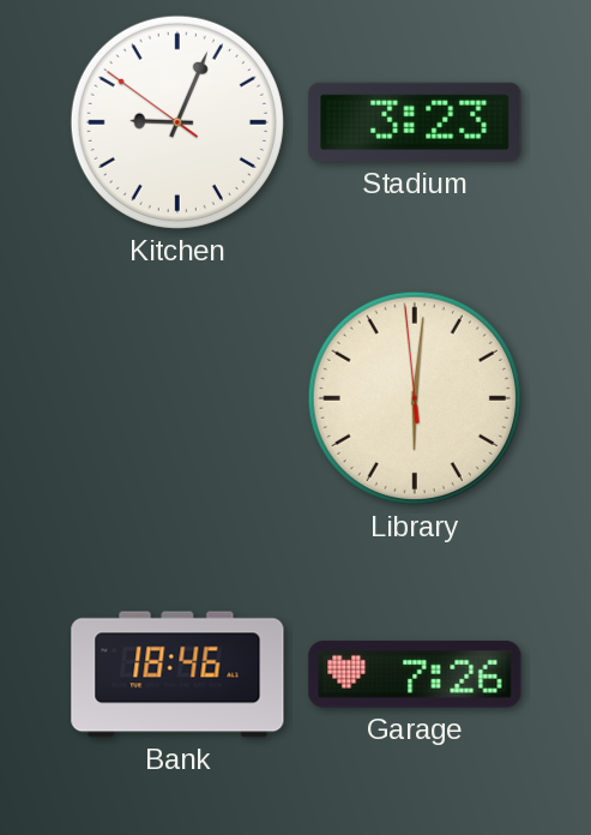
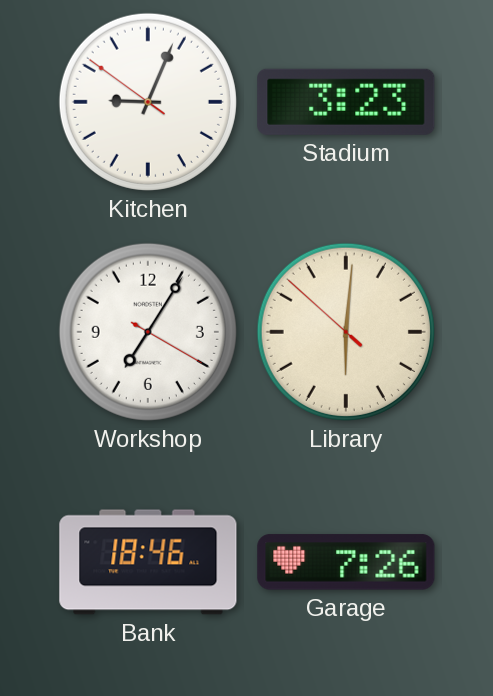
Workshop: none -> 7:05
Library: 6:00:59 -> 6:00:52
